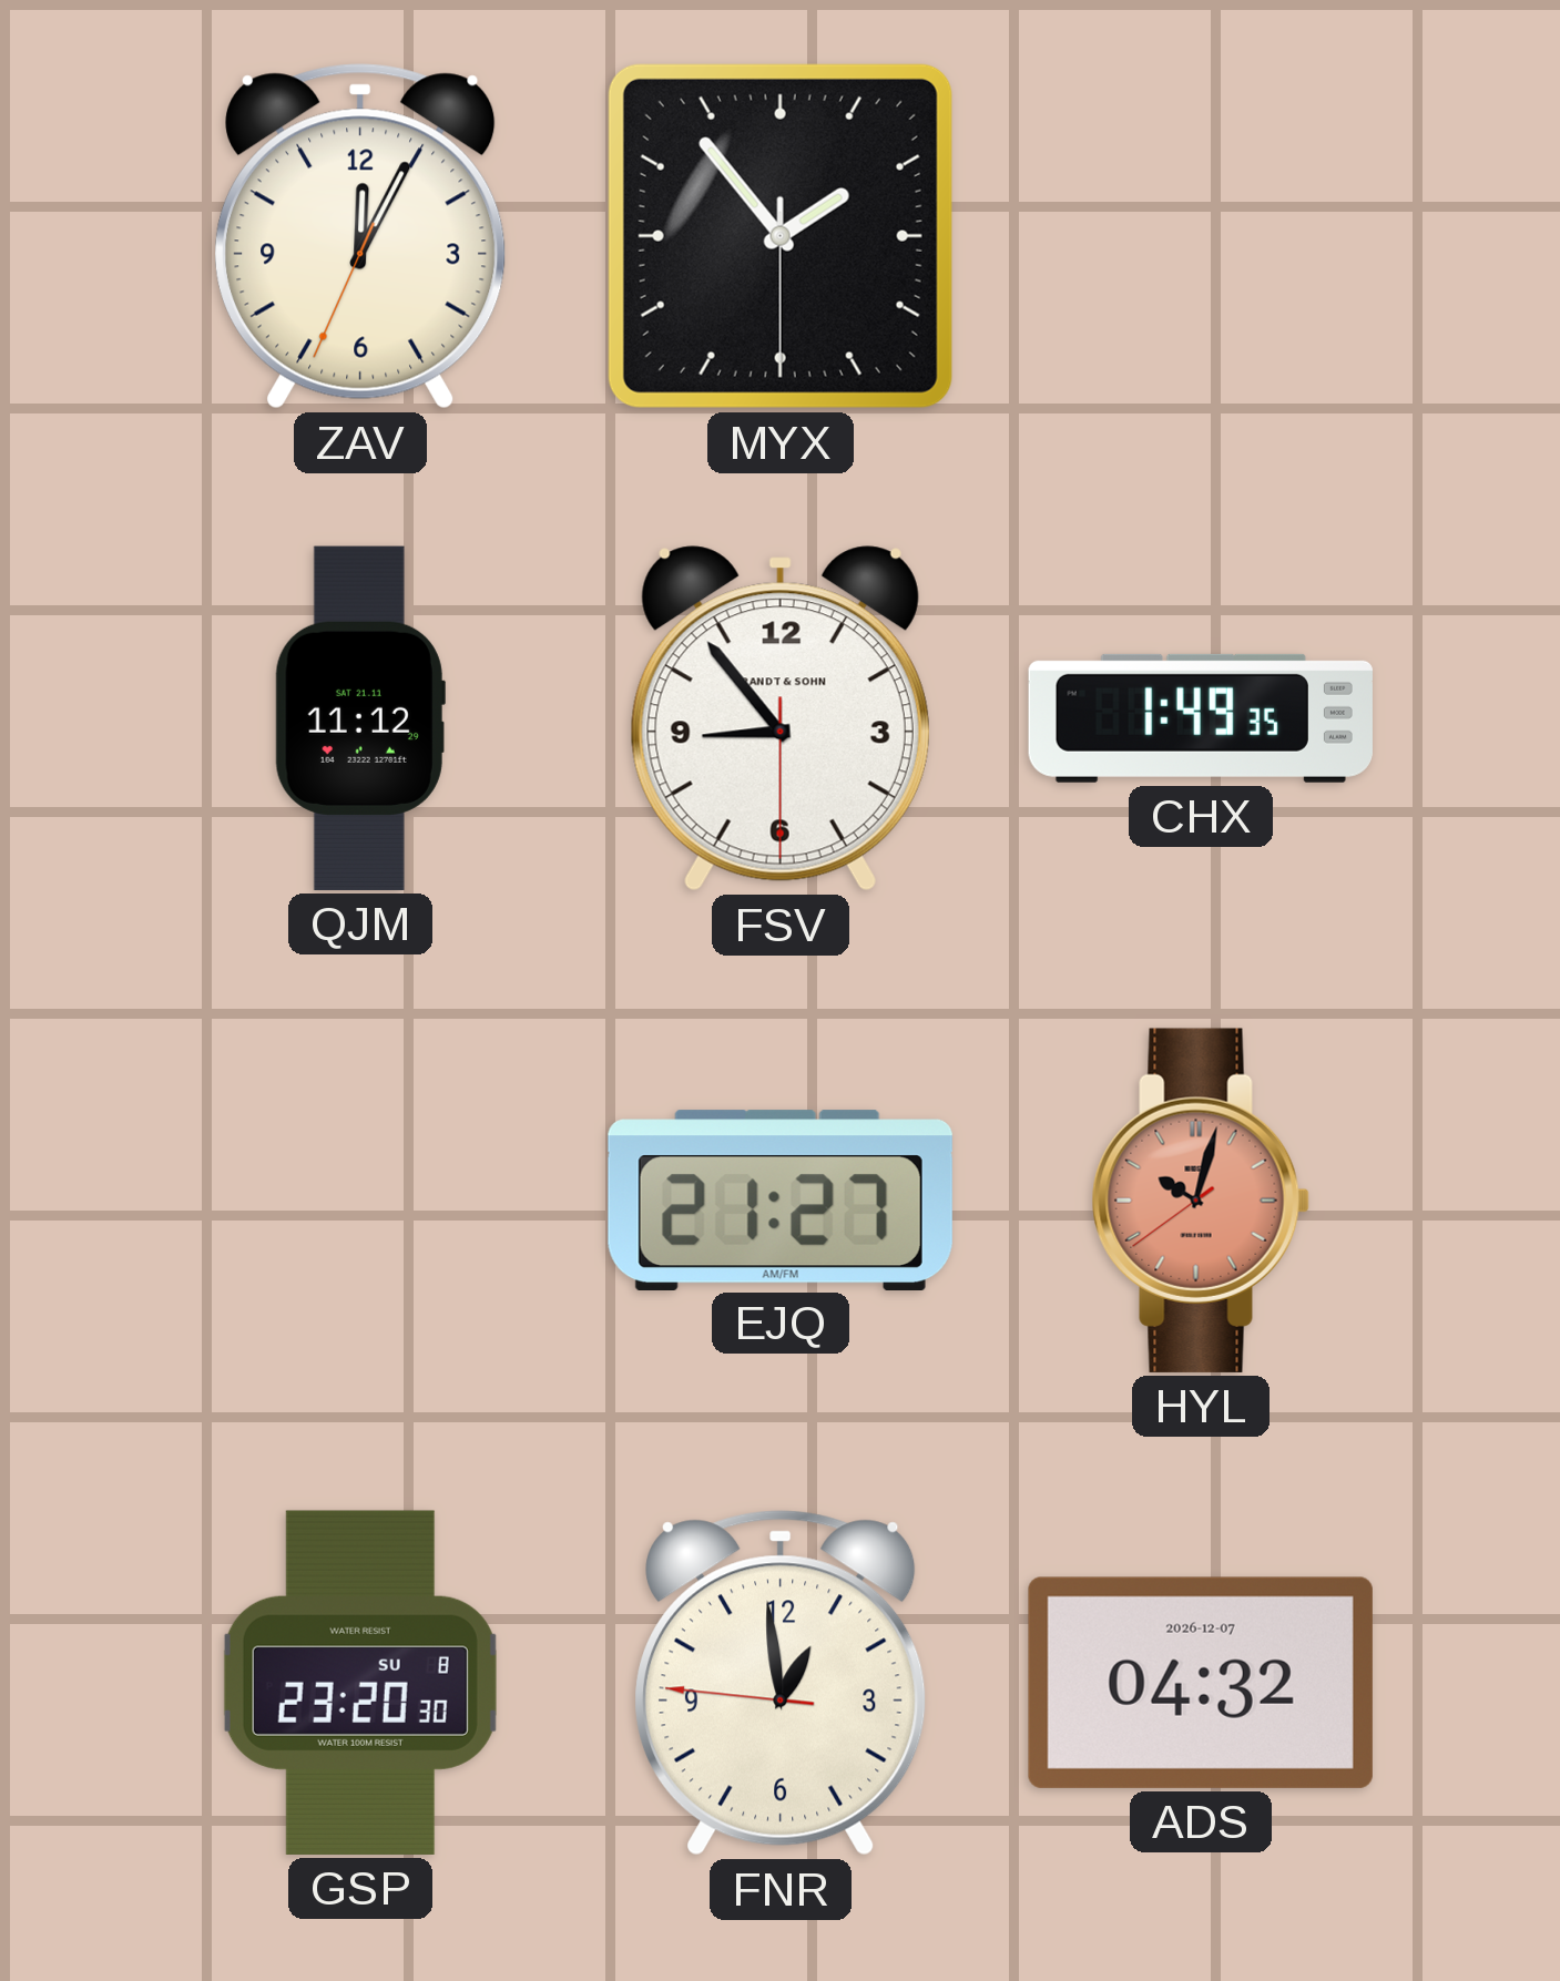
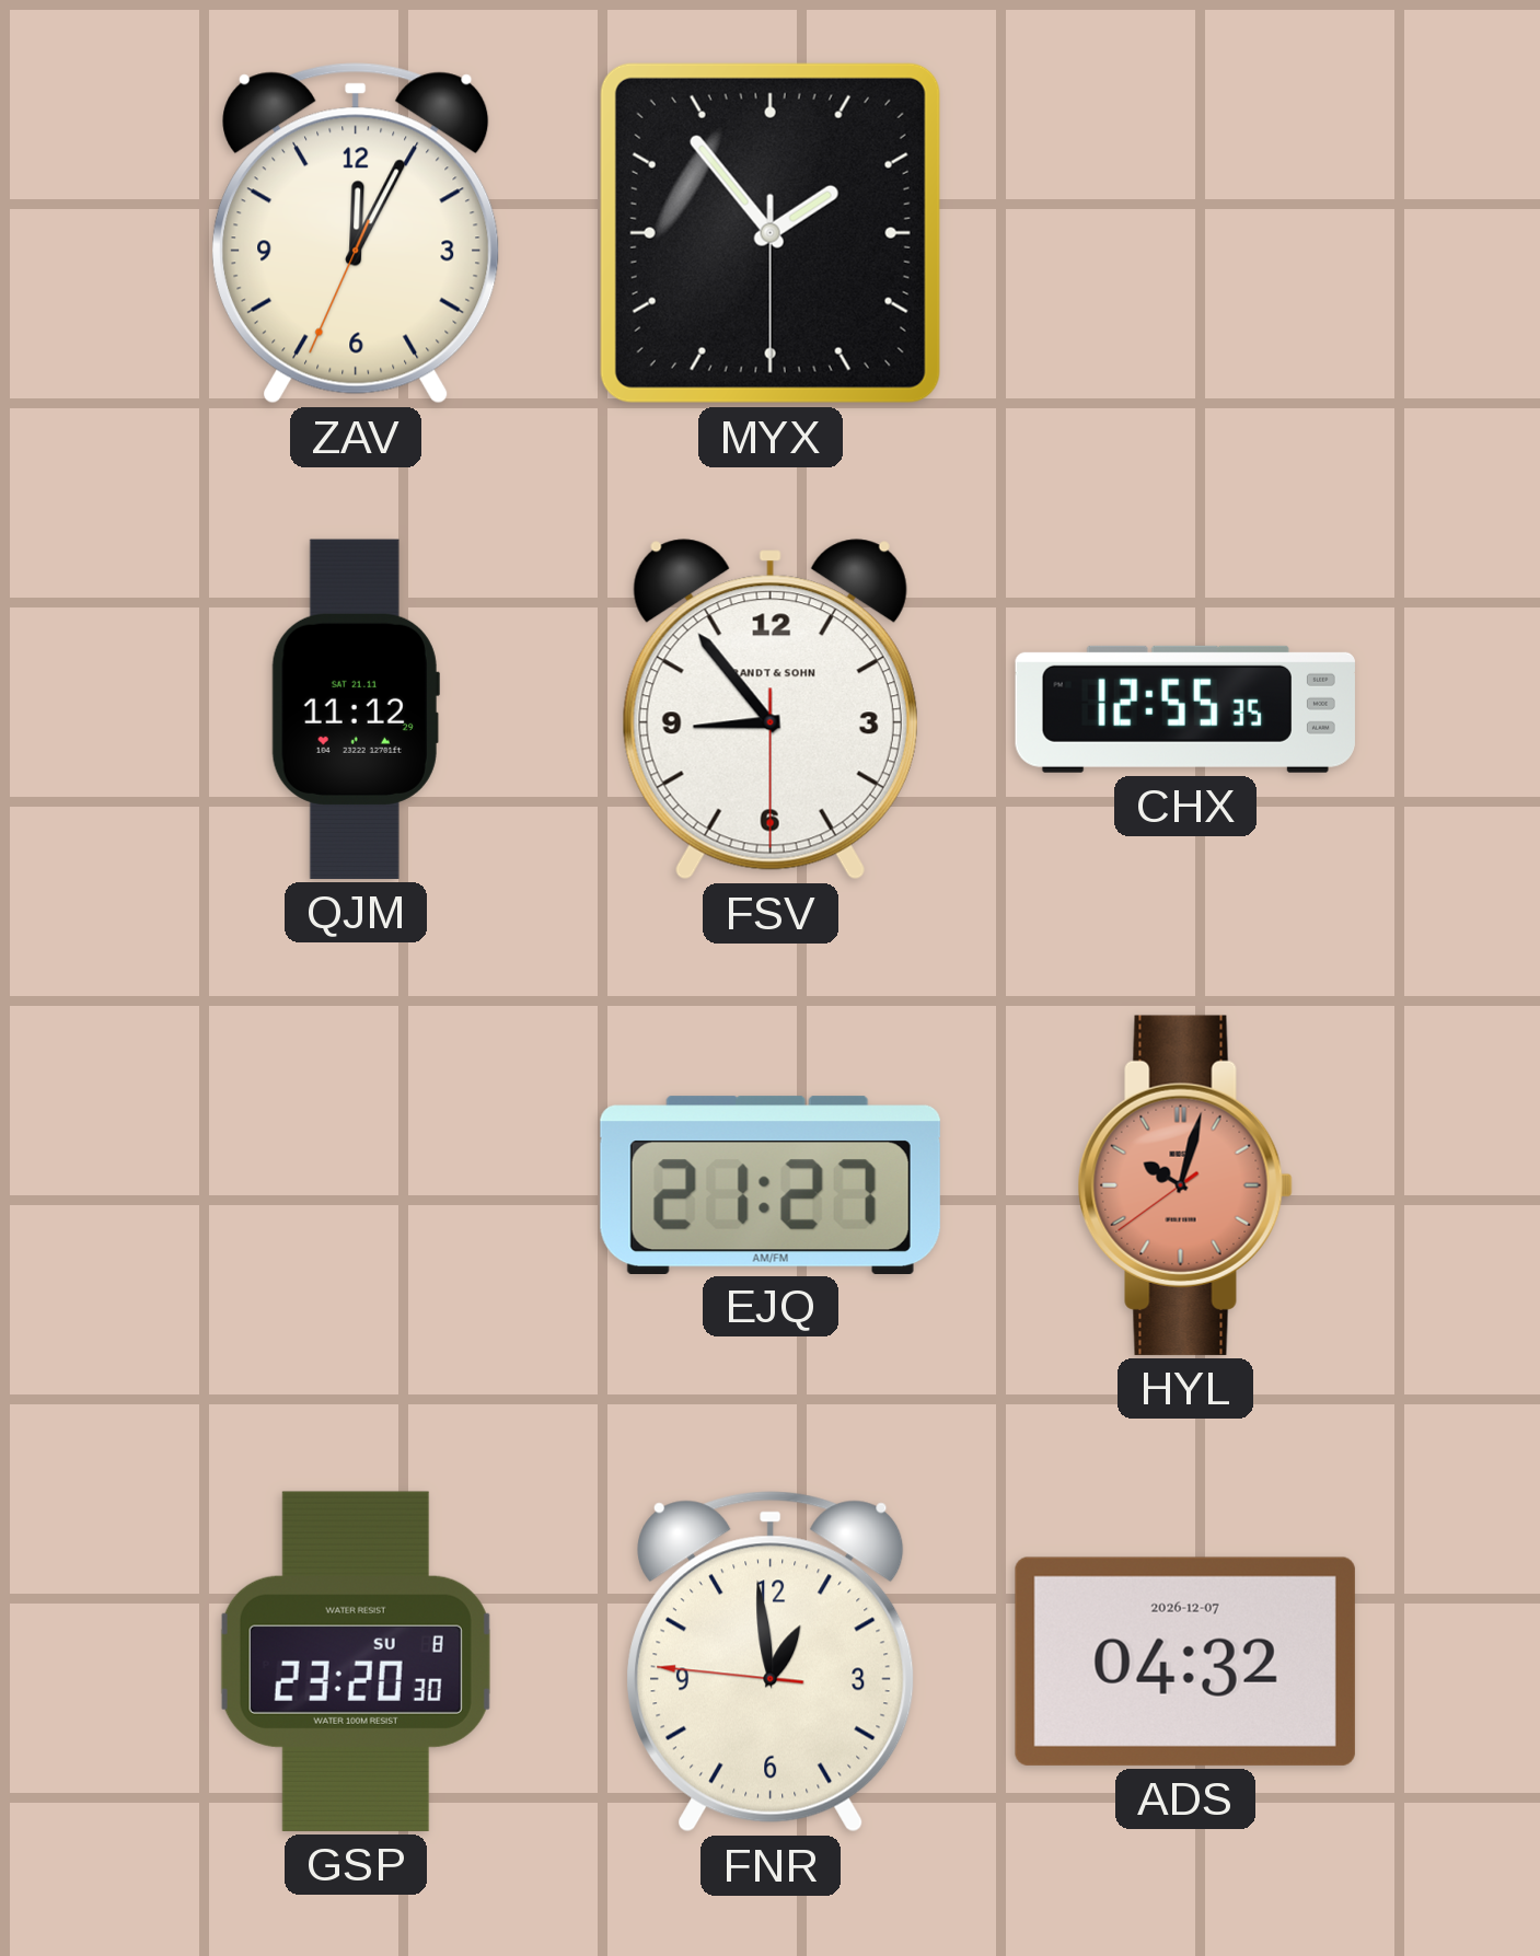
CHX: 1:49 -> 12:55
